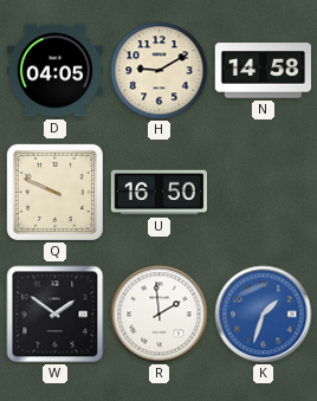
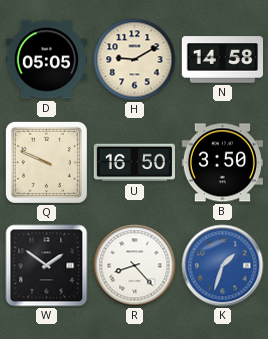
D: 04:05 -> 05:05
B: none -> 3:50
R: 1:59 -> 8:23
